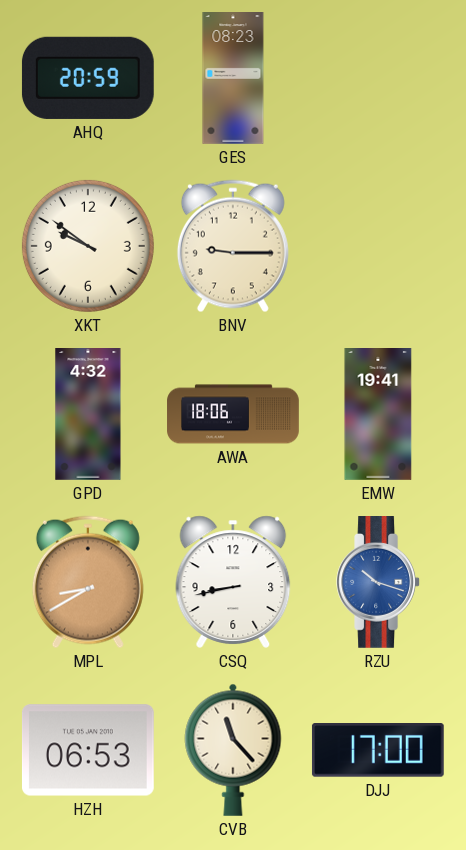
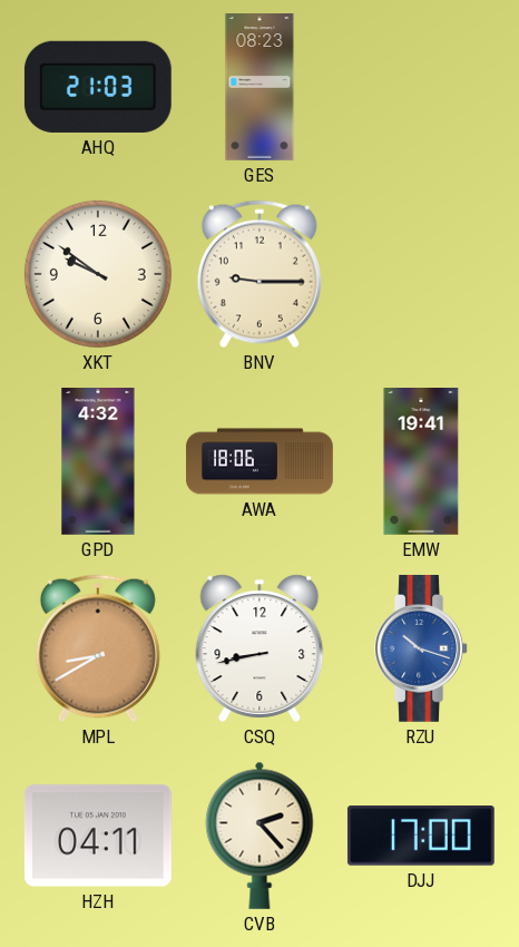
AHQ: 20:59 -> 21:03
HZH: 06:53 -> 04:11
CVB: 11:23 -> 2:23
